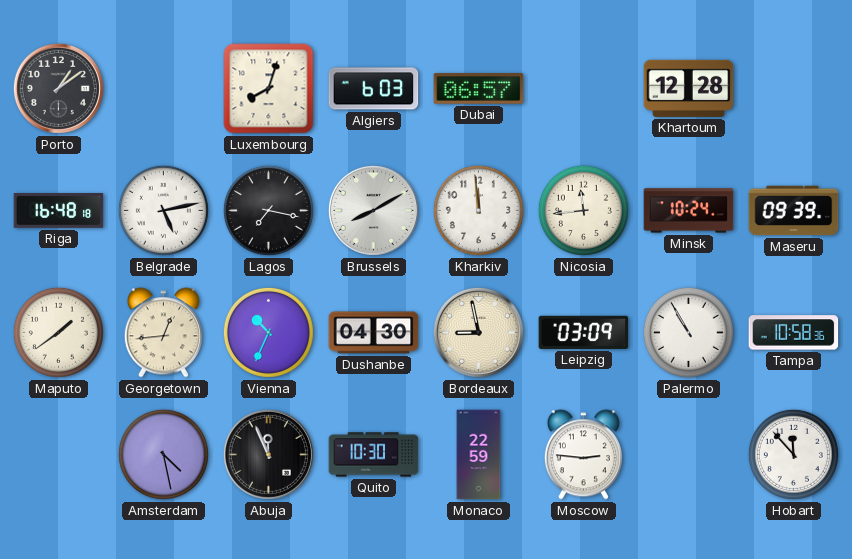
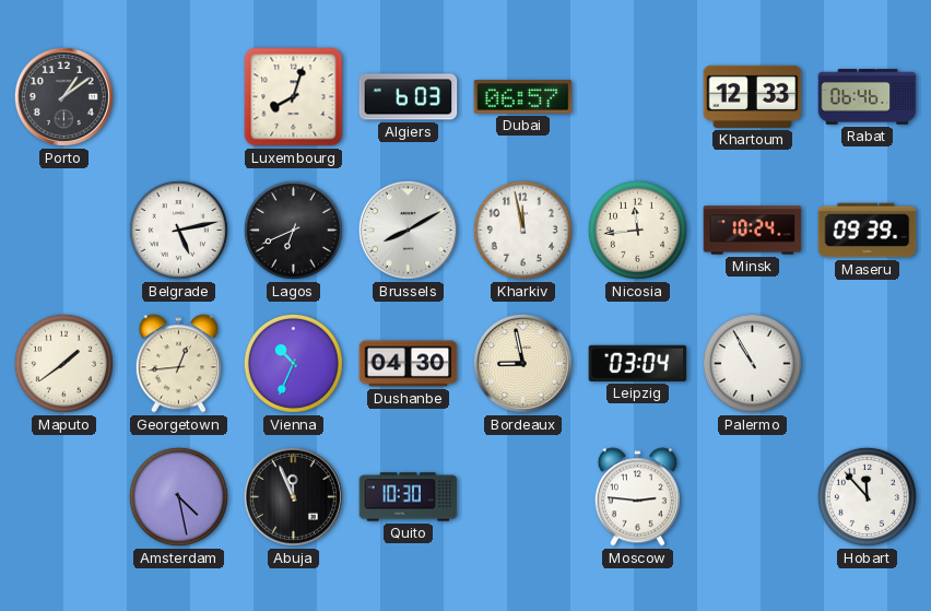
Khartoum: 12:28 -> 12:33
Rabat: none -> 06:46
Riga: 16:48 -> none
Lagos: 7:17 -> 6:41
Kharkiv: 11:59 -> 11:58
Leipzig: 03:09 -> 03:04
Tampa: 10:58 -> none
Monaco: 22:59 -> none
